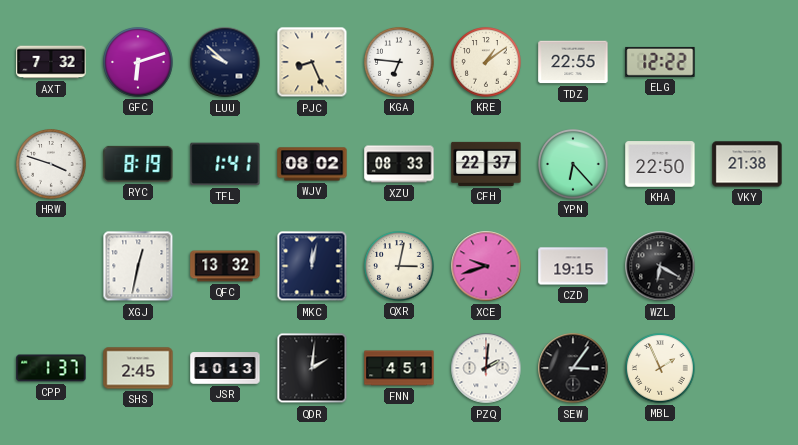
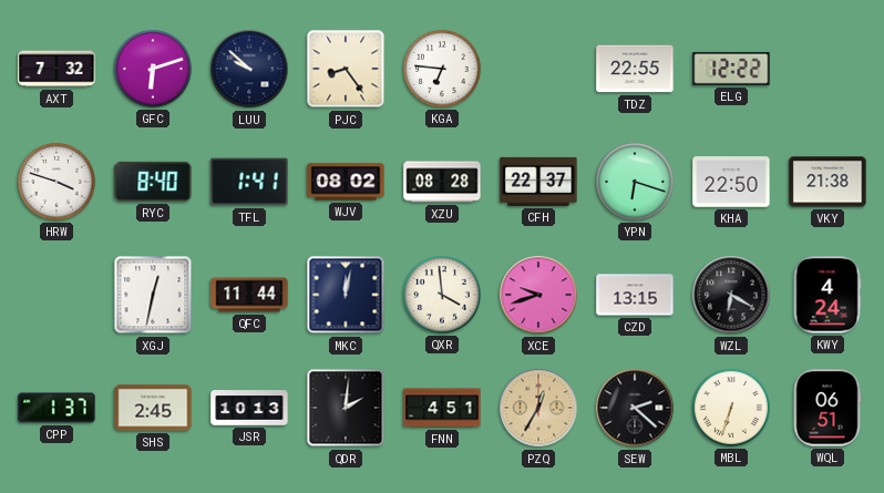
PJC: 8:26 -> 8:24
KRE: 1:09 -> none
RYC: 8:19 -> 8:40
XZU: 08:33 -> 08:28
YPN: 6:23 -> 6:18
QFC: 13:32 -> 11:44
QXR: 3:02 -> 3:59
CZD: 19:15 -> 13:15
KWY: none -> 4:24
PZQ: 2:01 -> 12:35
PZQ dial: white -> champagne
SEW: 3:06 -> 2:22
MBL: 1:56 -> 6:33
WQL: none -> 06:51
